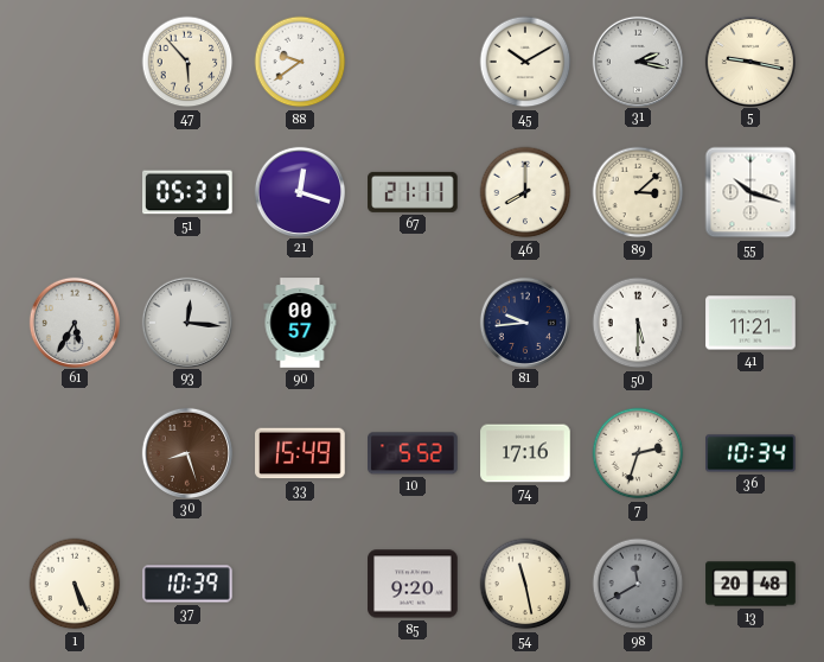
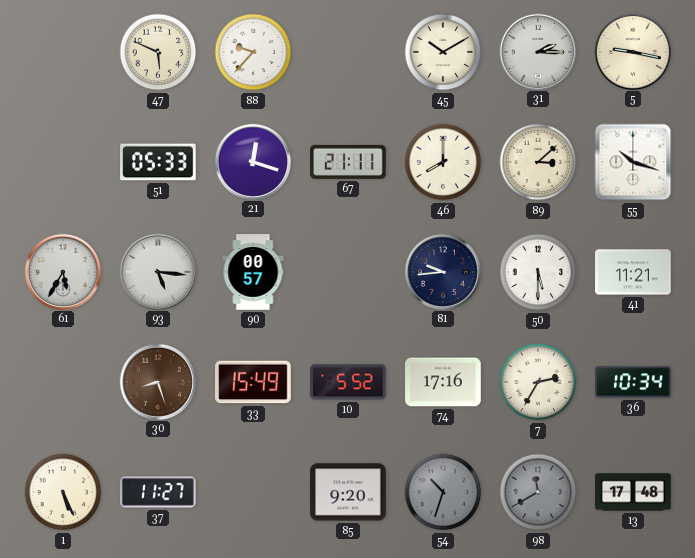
47: 5:53 -> 5:49
88: 9:39 -> 9:37
31: 2:17 -> 2:15
51: 05:31 -> 05:33
93: 12:16 -> 5:16
7: 2:33 -> 2:35
37: 10:39 -> 11:27
54: 11:28 -> 10:33
54 dial: cream -> grey
13: 20:48 -> 17:48
